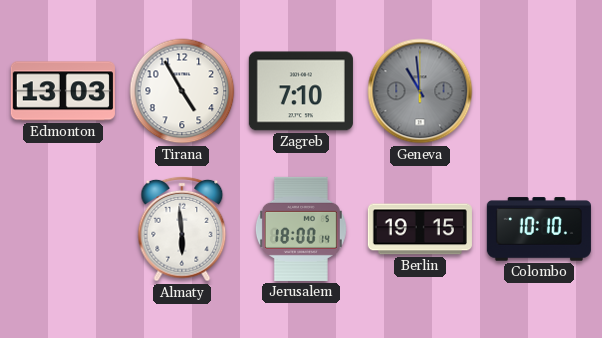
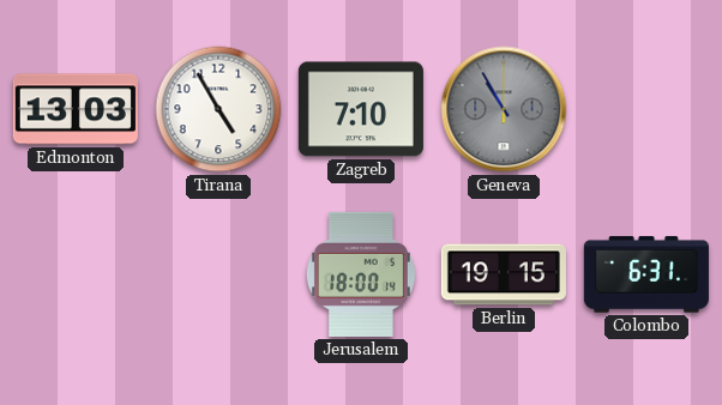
Geneva: 10:59 -> 10:55
Almaty: 5:59 -> none
Colombo: 10:10 -> 6:31
